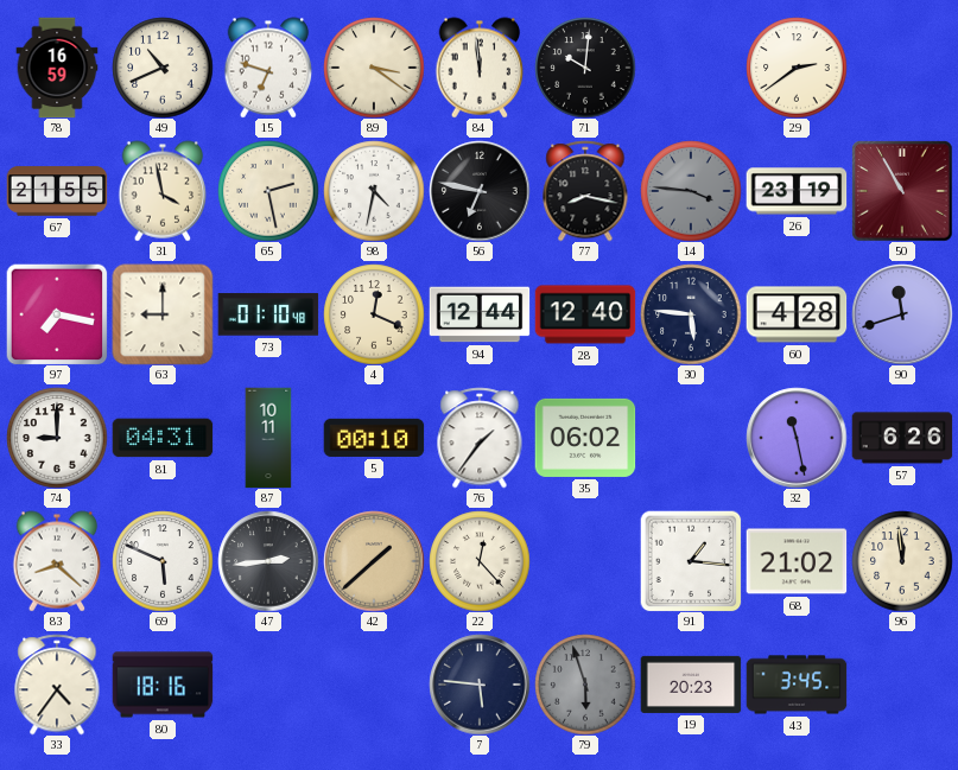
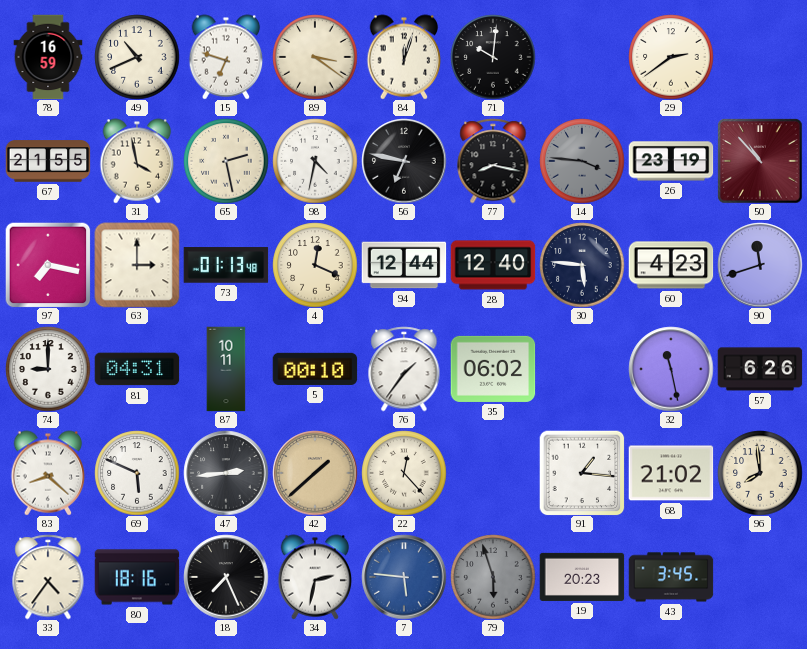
84: 11:59 -> 12:03
50: 10:55 -> 10:53
63: 9:00 -> 3:00
73: 01:10 -> 01:13
60: 4:28 -> 4:23
96: 11:59 -> 7:59
18: none -> 7:26
34: none -> 2:32
7 dial: navy -> blue
